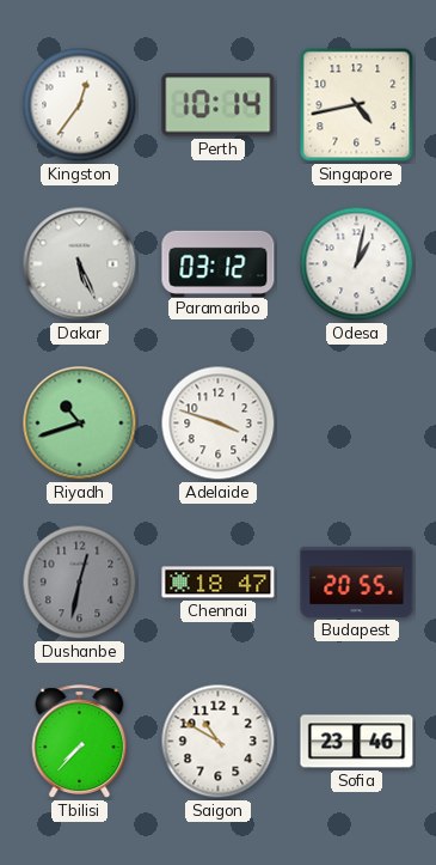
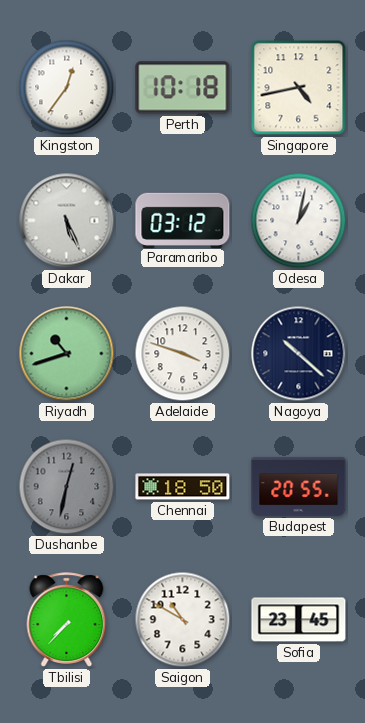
Perth: 10:14 -> 10:18
Nagoya: none -> 10:22
Chennai: 18:47 -> 18:50
Sofia: 23:46 -> 23:45
